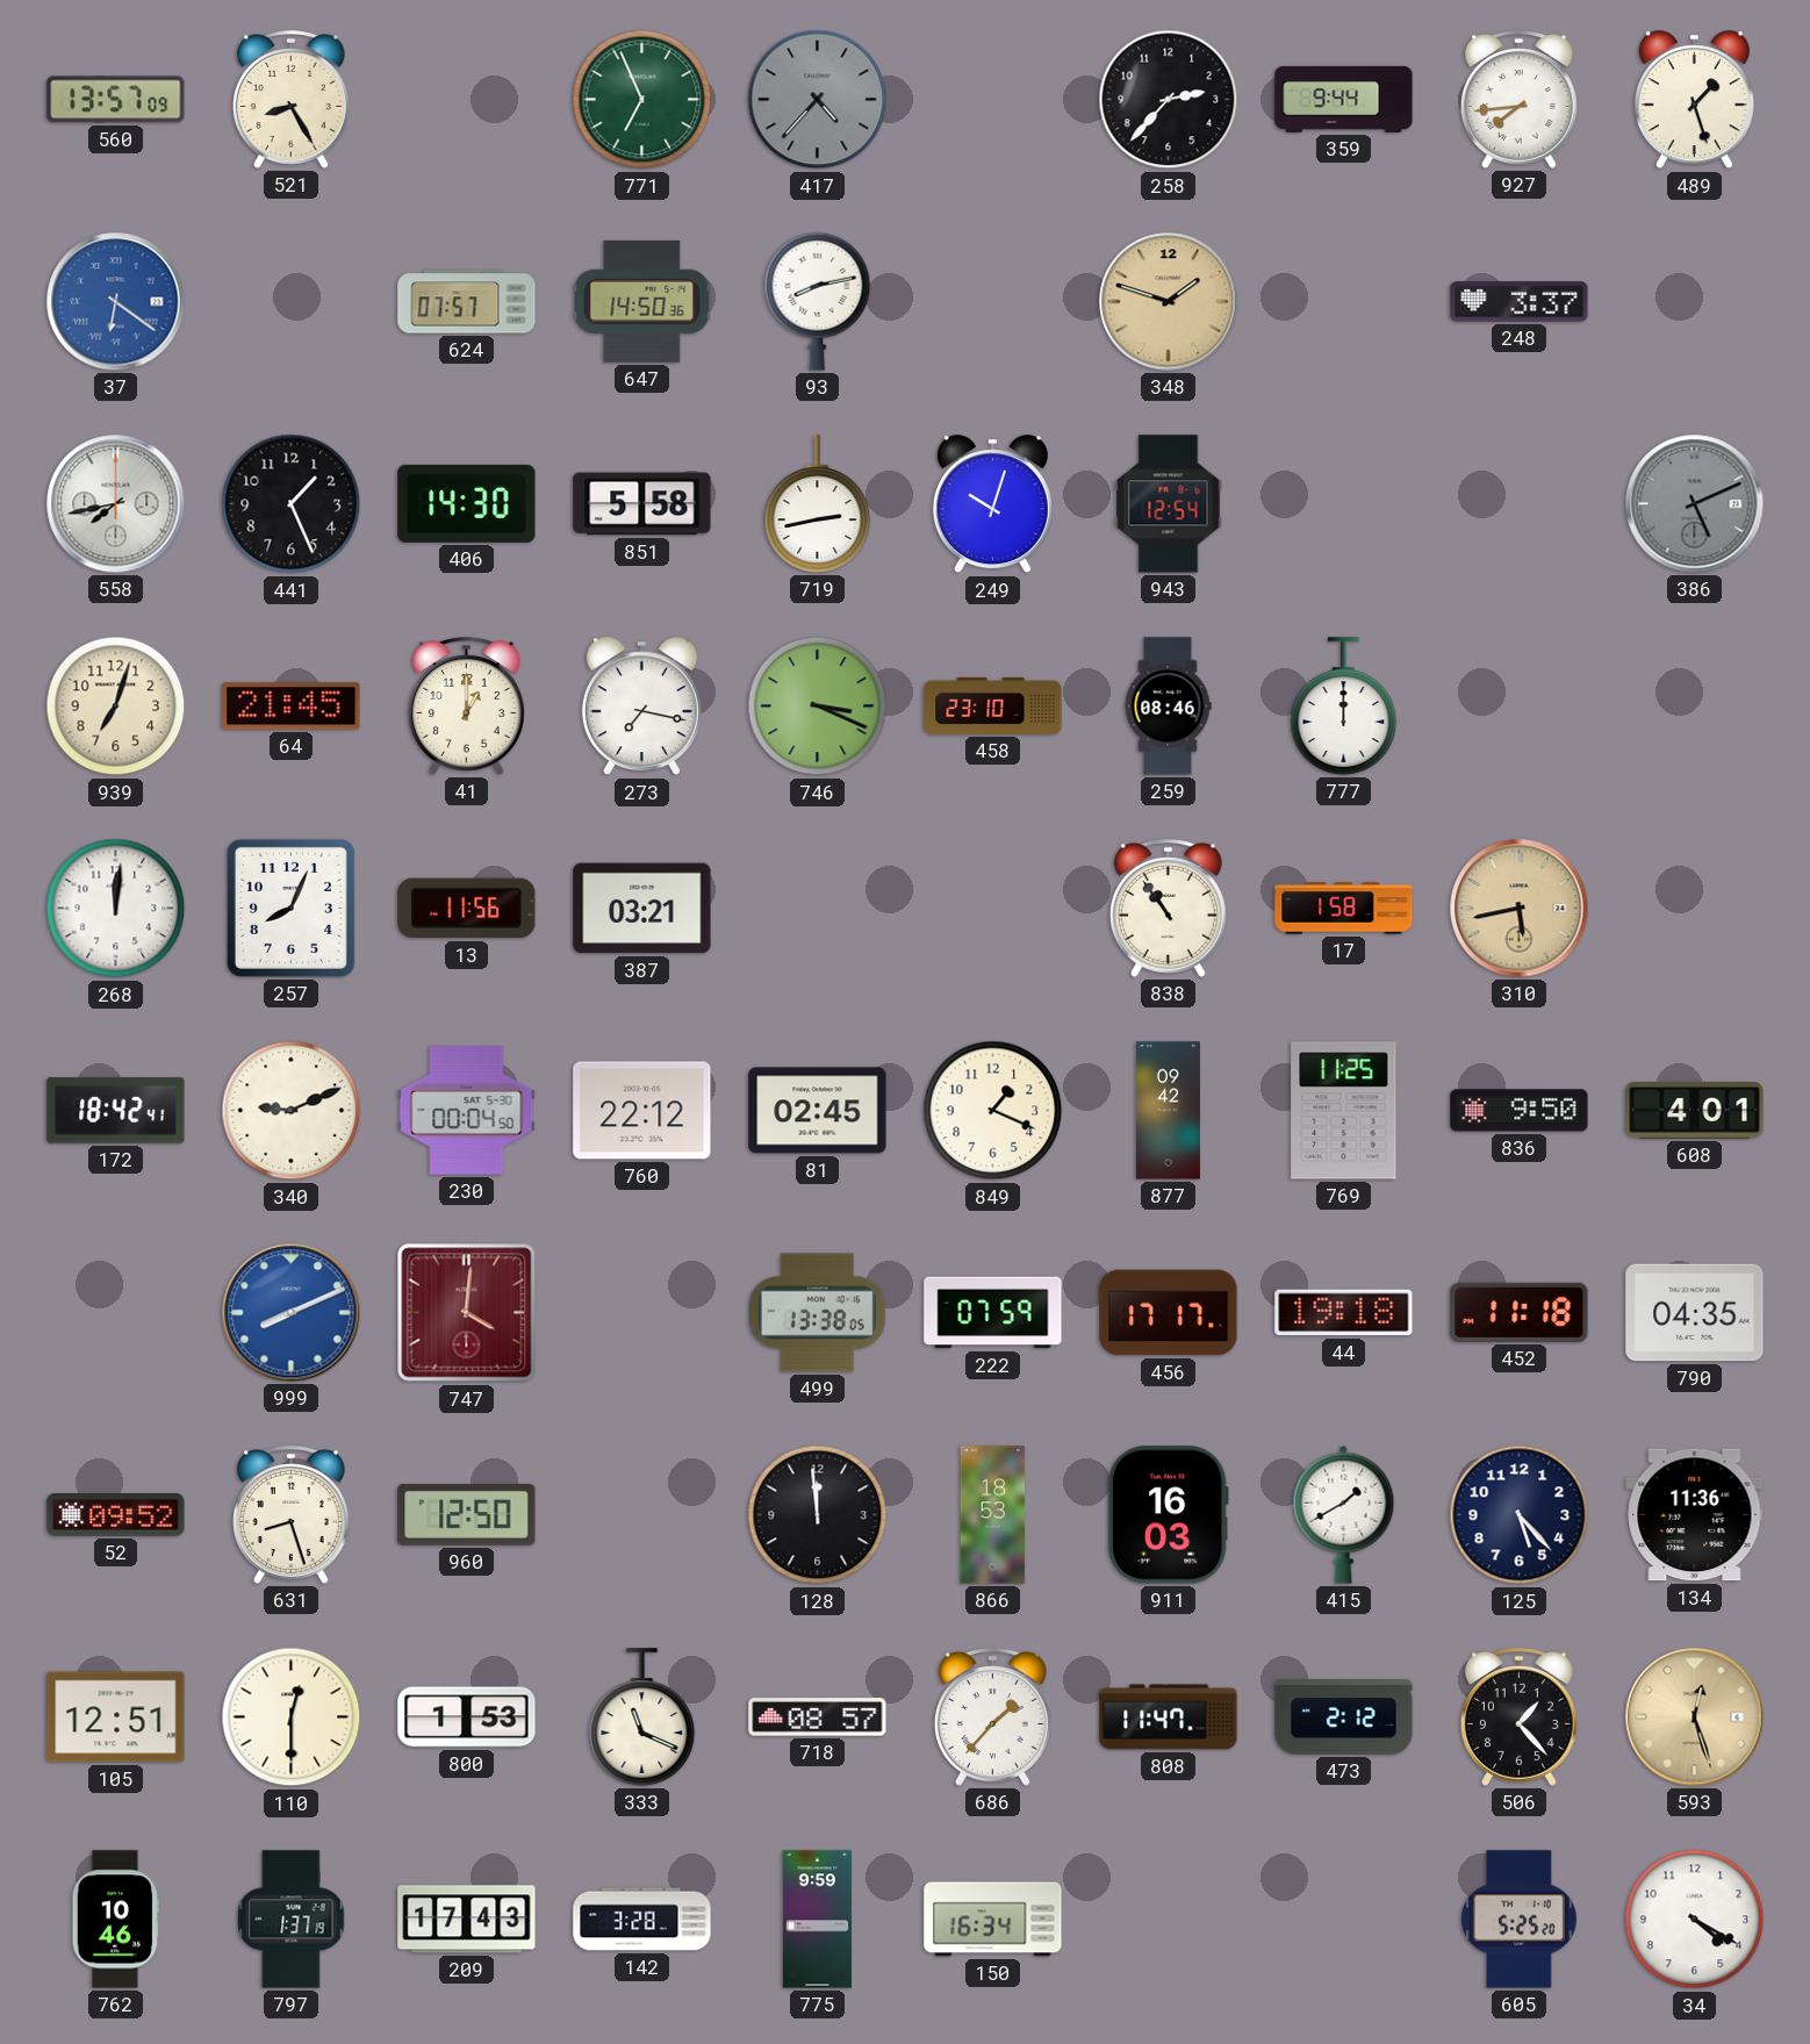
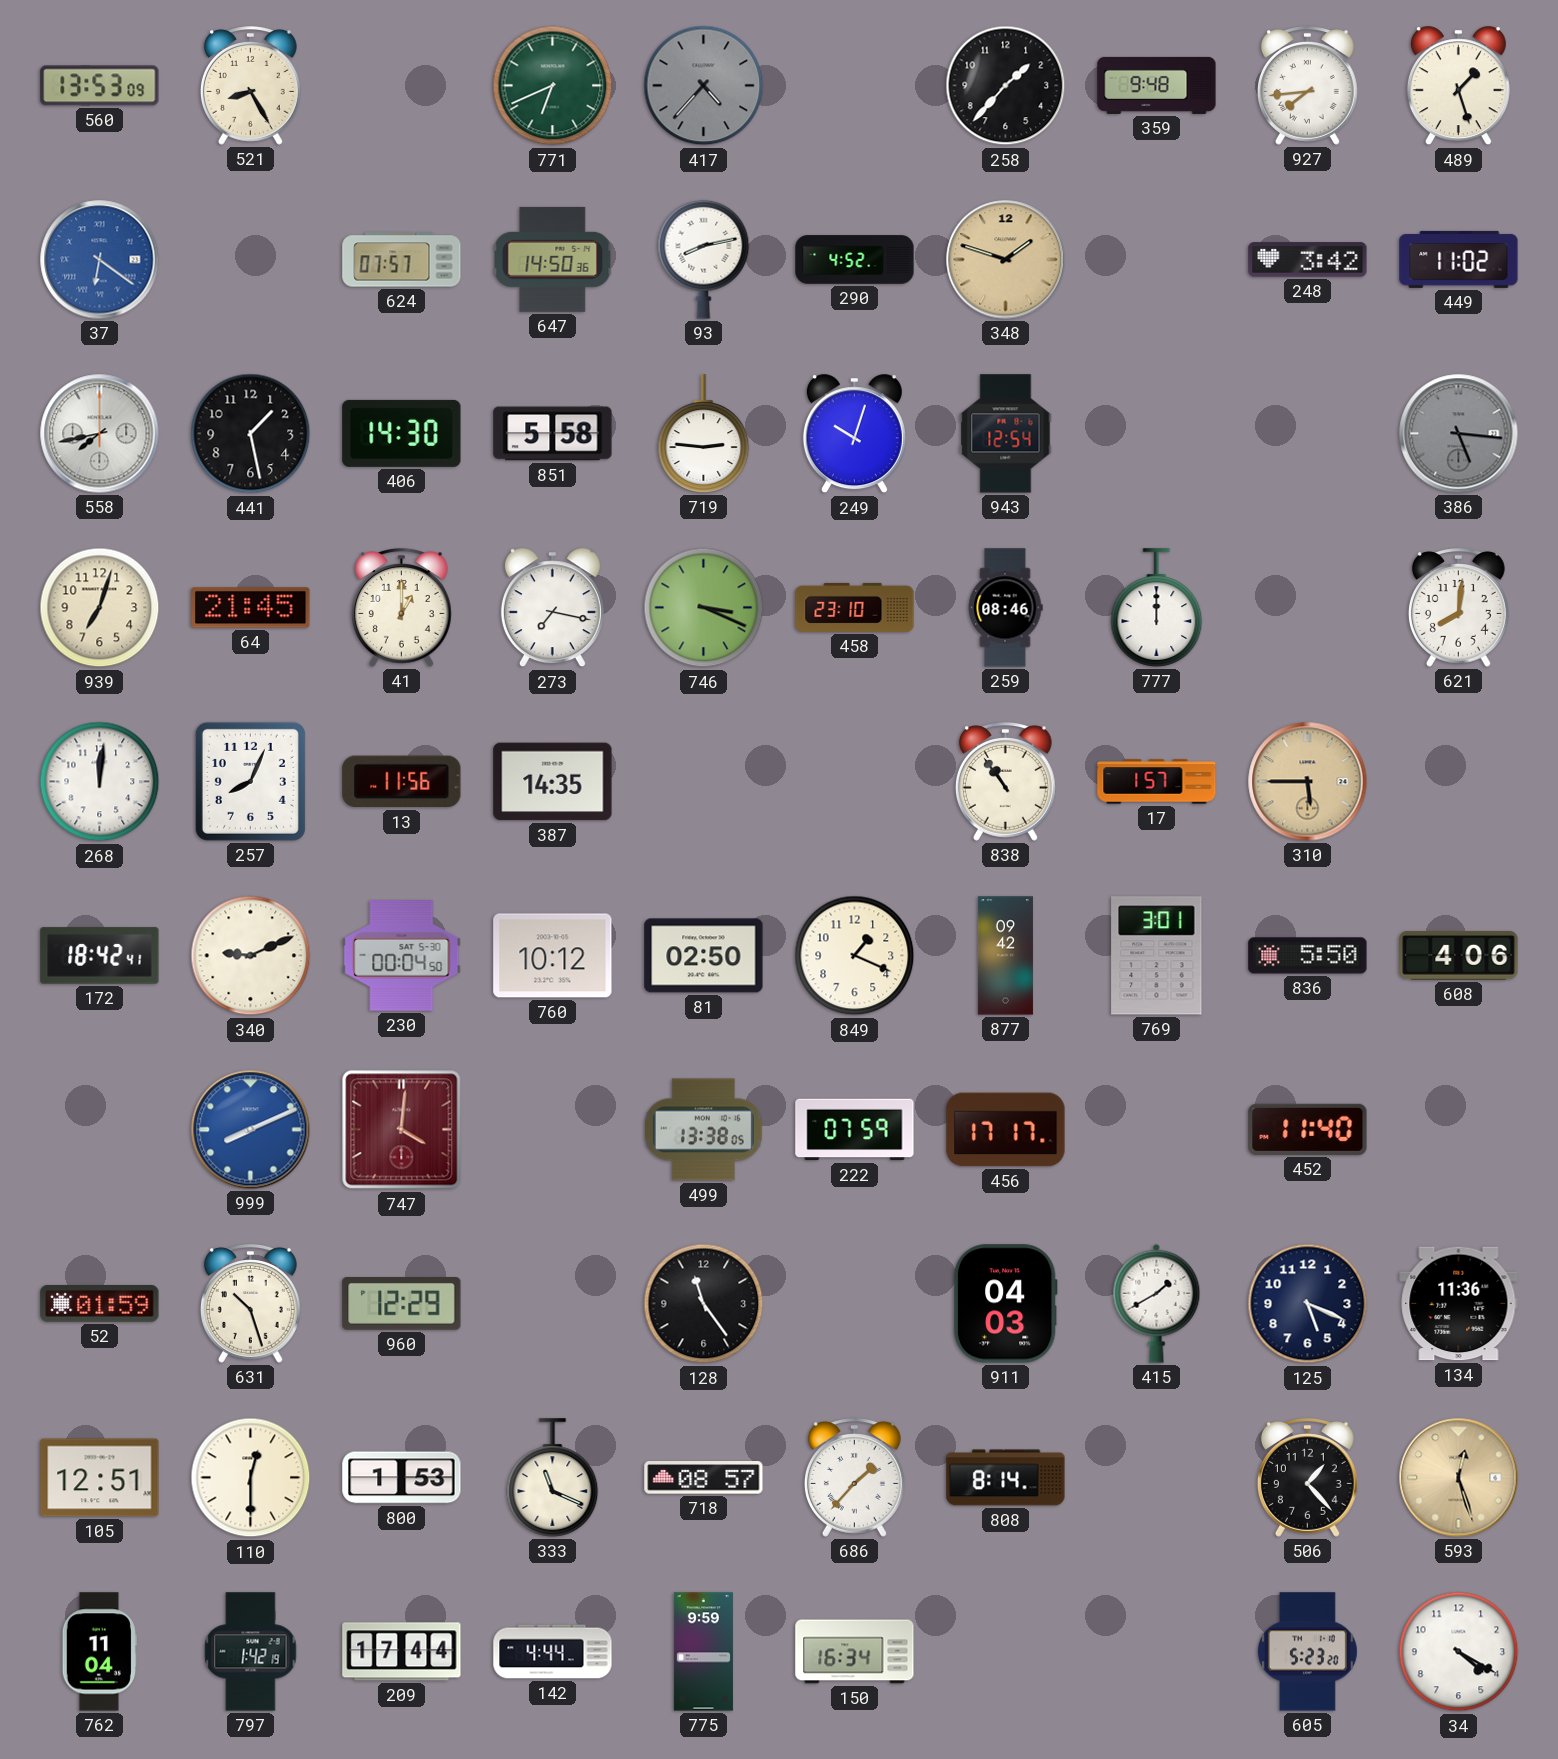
560: 13:57 -> 13:53
771: 6:56 -> 6:41
258: 2:37 -> 1:37
359: 9:44 -> 9:48
290: none -> 4:52
248: 3:37 -> 3:42
449: none -> 11:02
441: 1:26 -> 1:28
719: 2:43 -> 2:46
386: 5:11 -> 5:16
621: none -> 8:01
387: 03:21 -> 14:35
17: 1:58 -> 1:57
310: 5:43 -> 5:45
760: 22:12 -> 10:12
81: 02:45 -> 02:50
769: 11:25 -> 3:01
836: 9:50 -> 5:50
608: 4:01 -> 4:06
44: 19:18 -> none
452: 11:18 -> 11:40
790: 04:35 -> none
52: 09:52 -> 01:59
631: 8:27 -> 10:27
960: 12:50 -> 12:29
128: 11:59 -> 11:24
866: 18:53 -> none
911: 16:03 -> 04:03
125: 5:23 -> 5:19
808: 11:47 -> 8:14
473: 2:12 -> none
762: 10:46 -> 11:04
797: 1:37 -> 1:42
209: 17:43 -> 17:44
142: 3:28 -> 4:44
605: 5:25 -> 5:23
